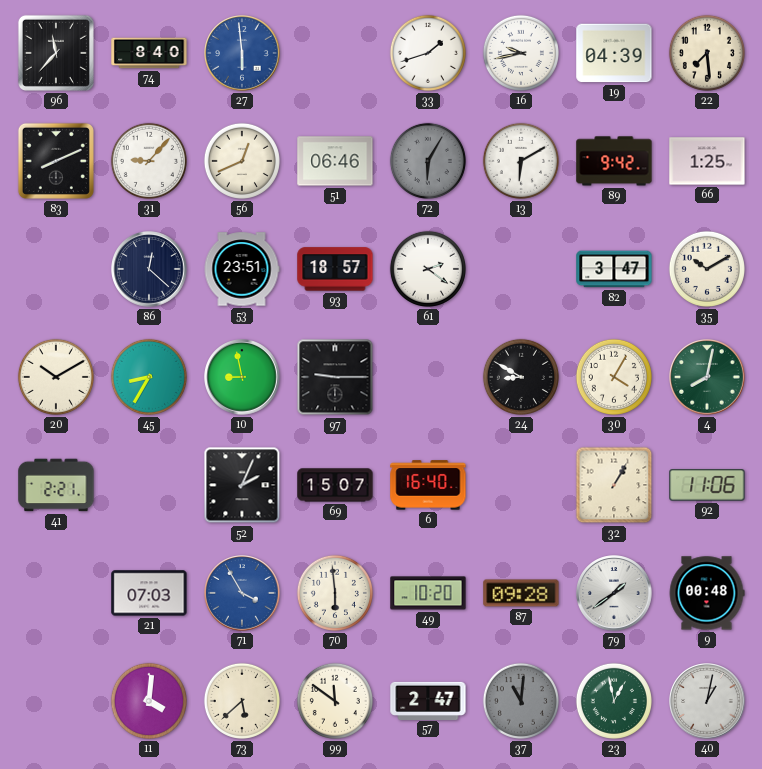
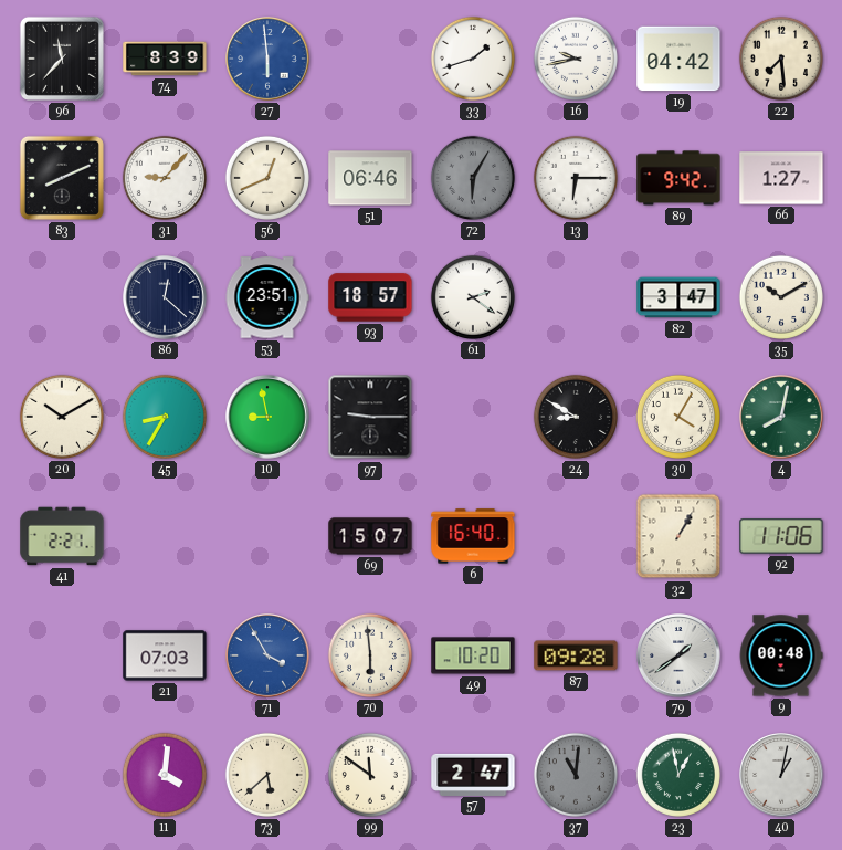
74: 8:40 -> 8:39
19: 04:39 -> 04:42
13: 6:10 -> 6:15
66: 1:25 -> 1:27
52: 2:04 -> none
